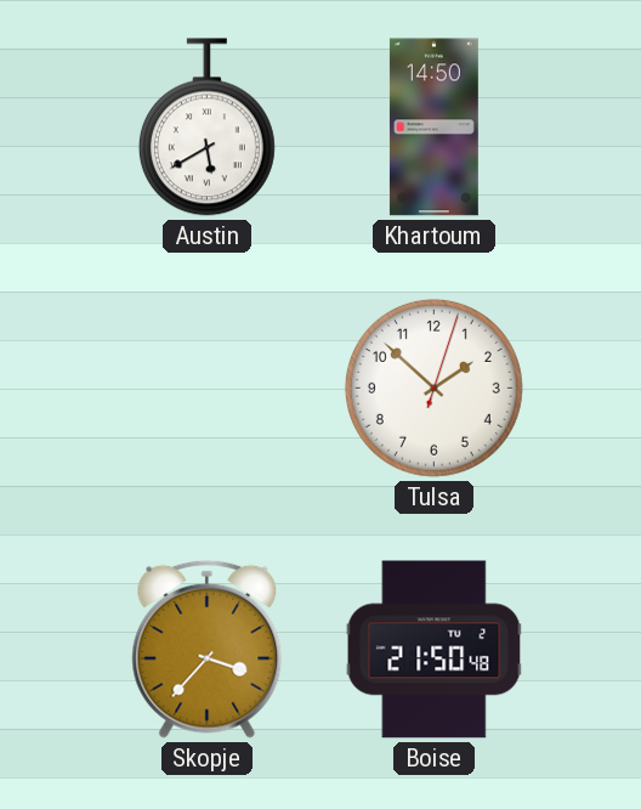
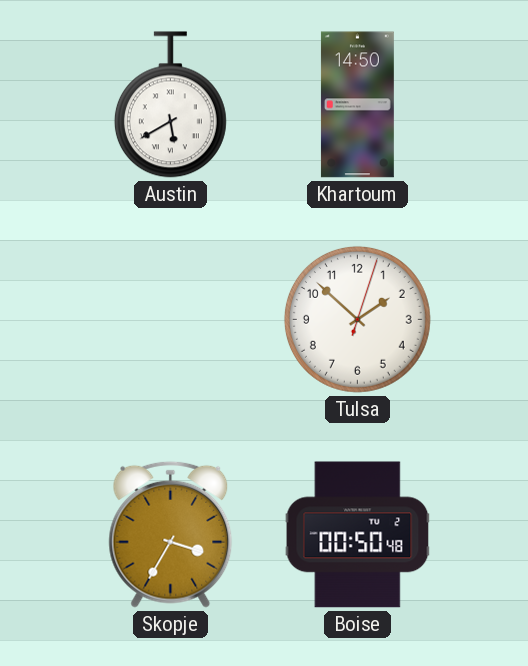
Skopje: 3:37 -> 3:35
Boise: 21:50 -> 00:50
